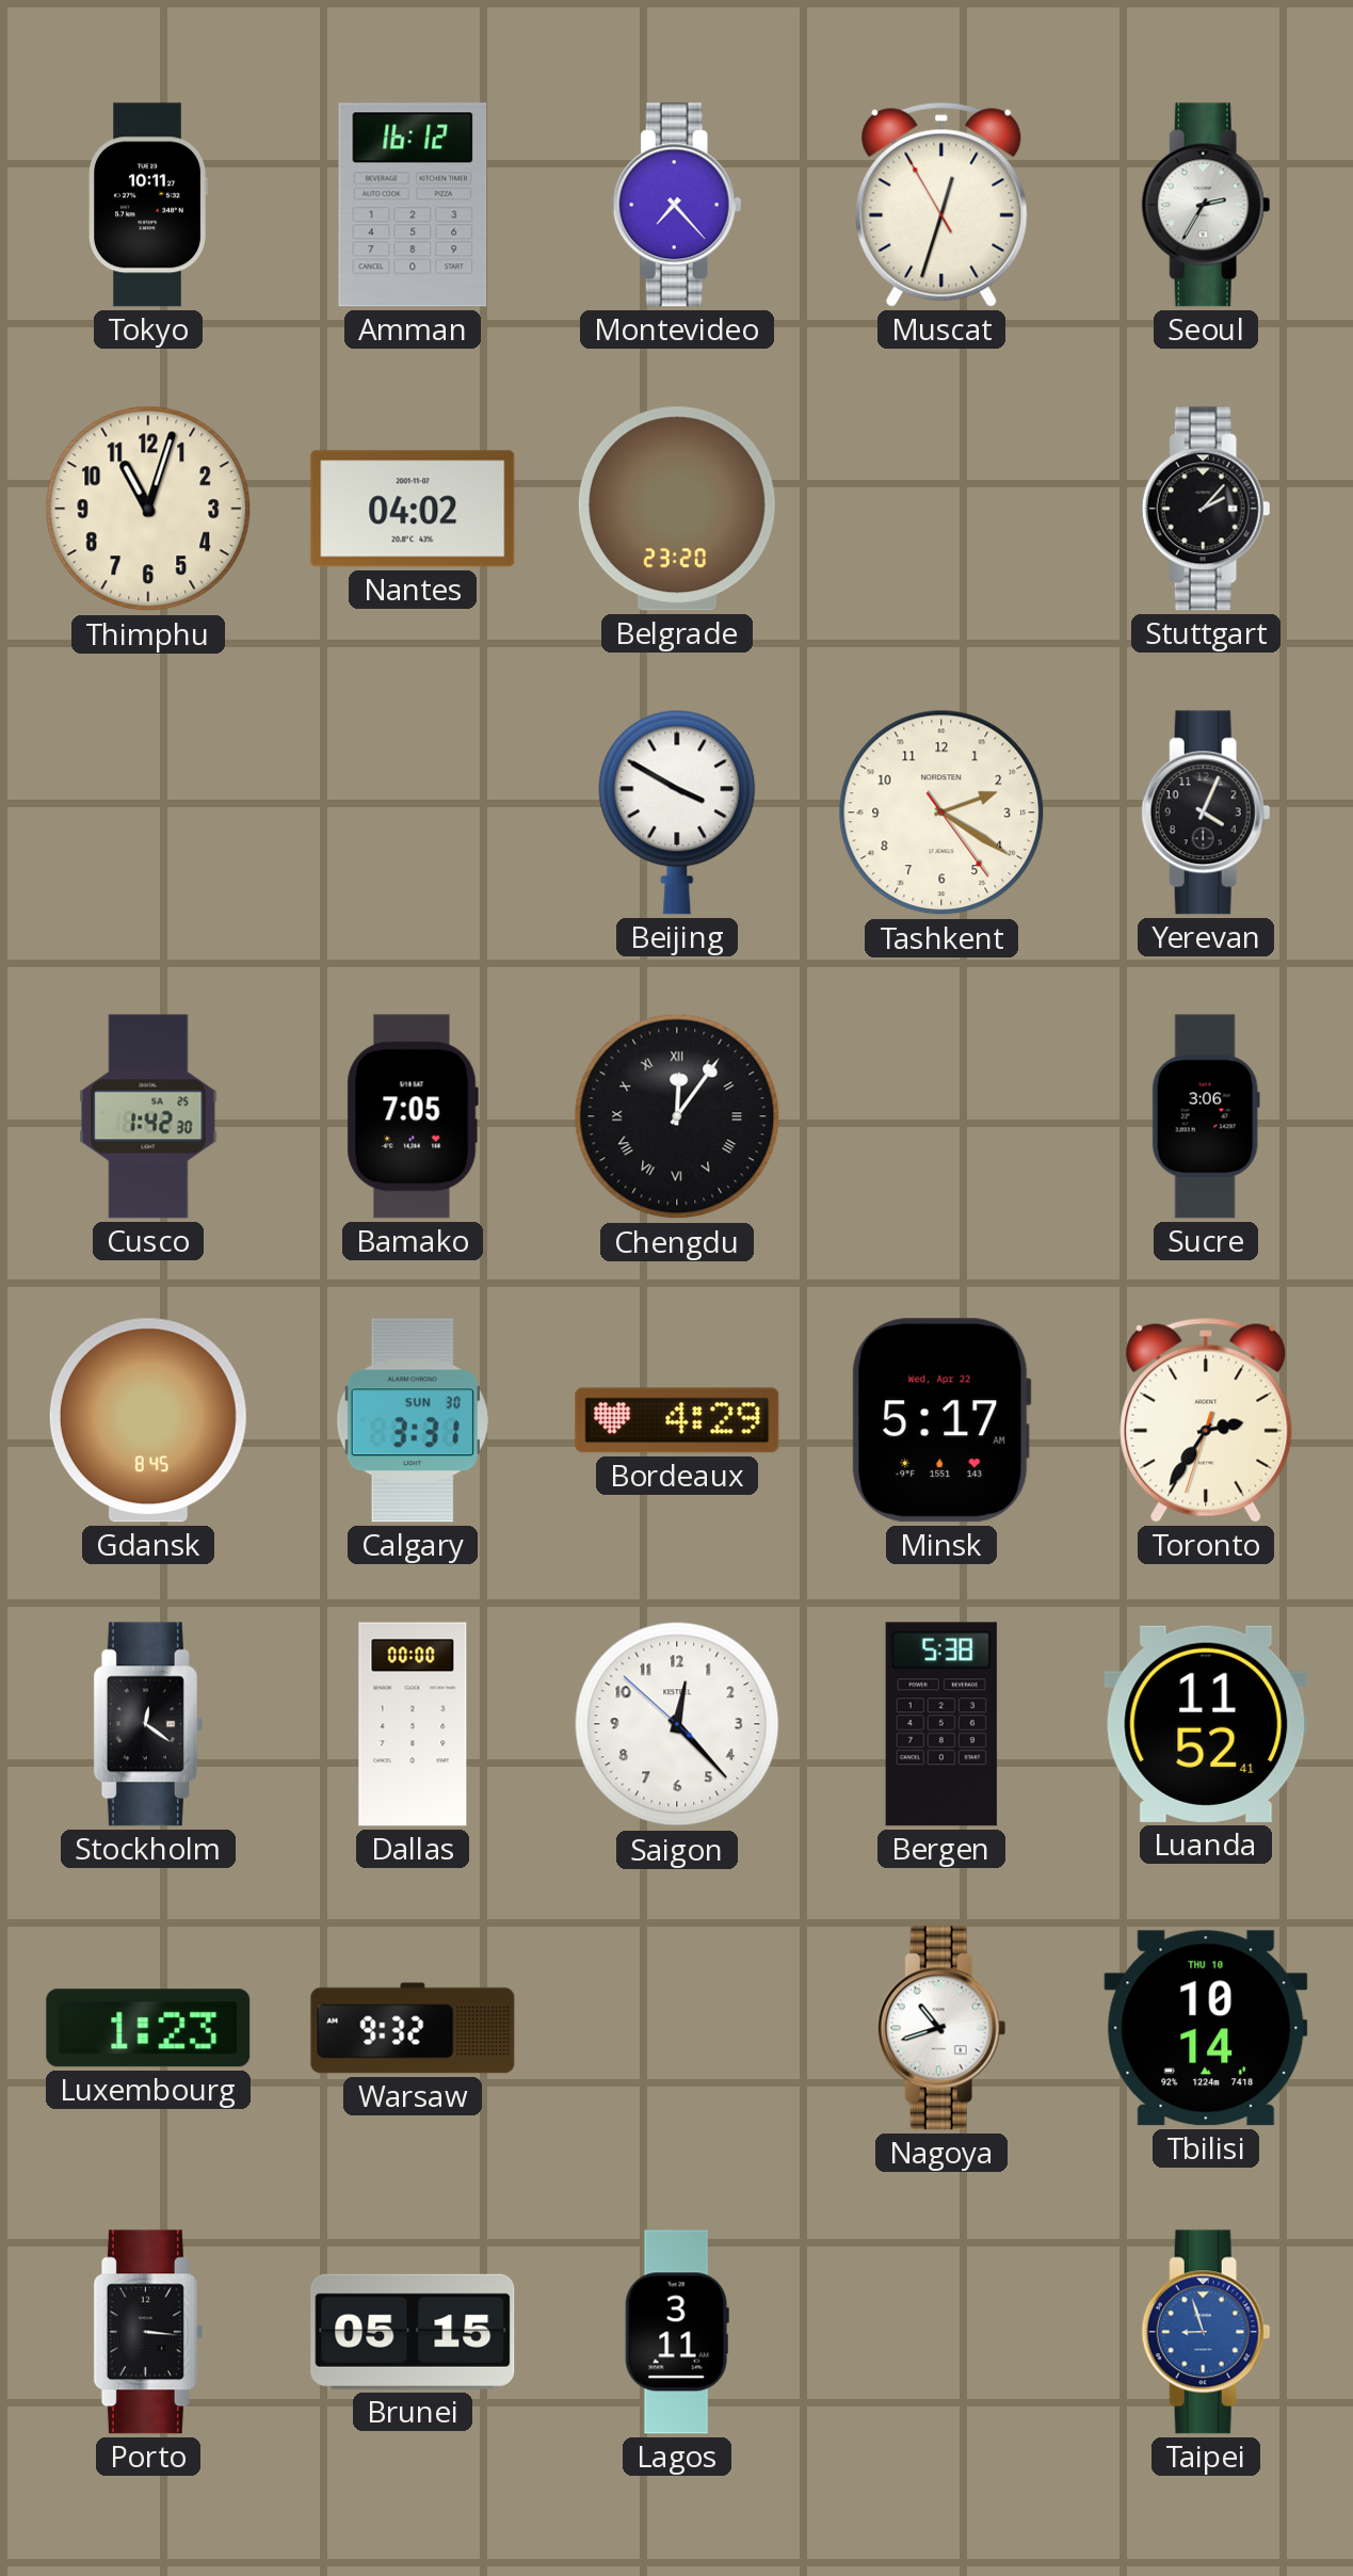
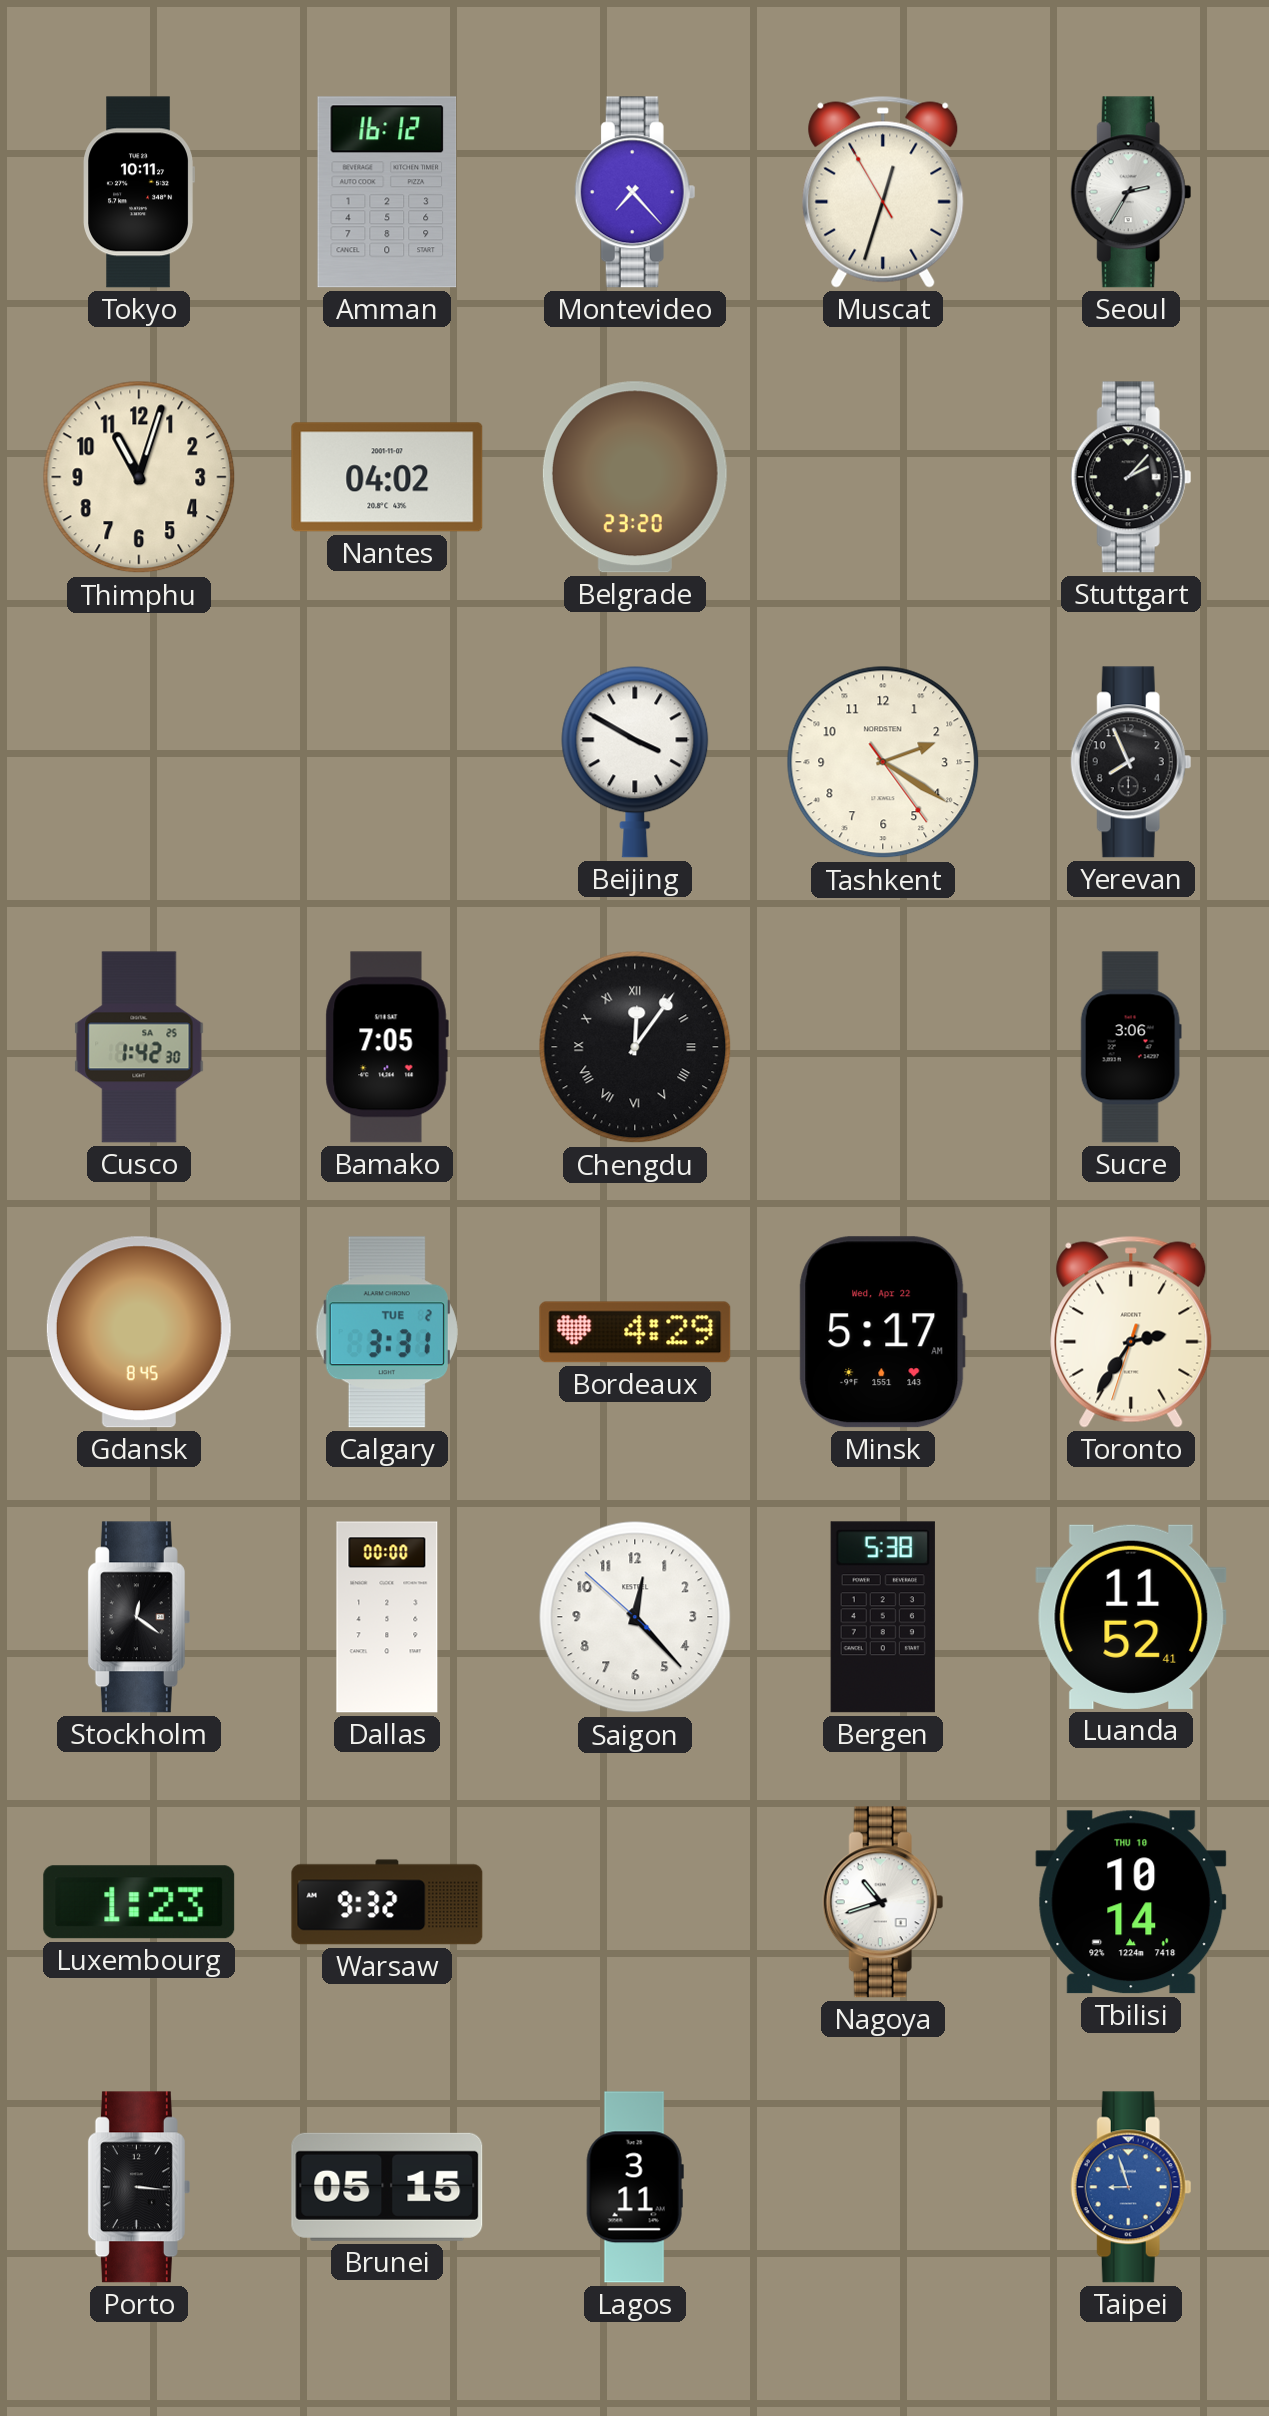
Yerevan: 4:04 -> 7:56
Calgary date: SUN 30 -> TUE 2
